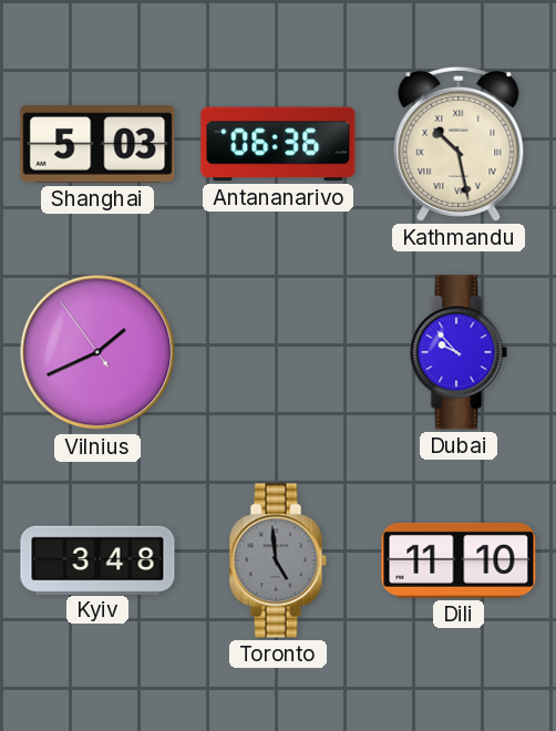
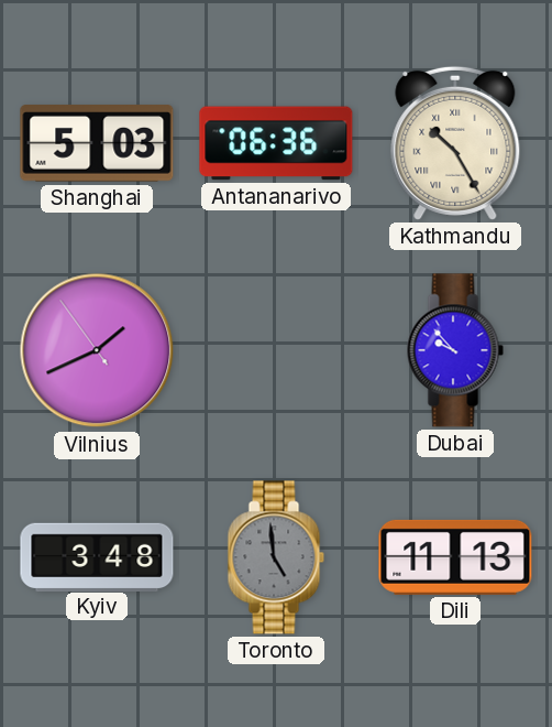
Kathmandu: 10:28 -> 10:25
Dili: 11:10 -> 11:13
